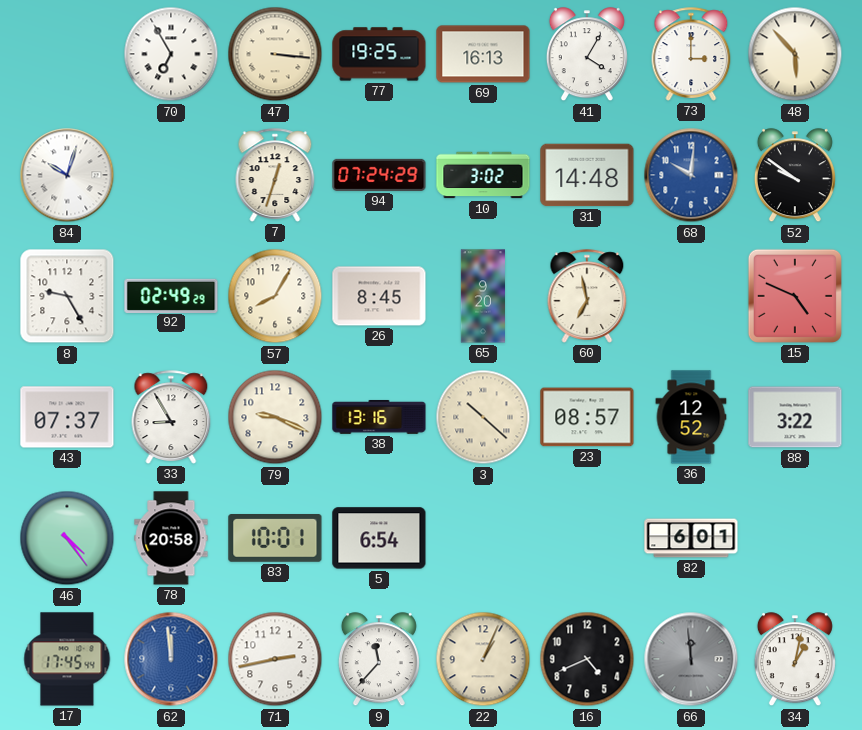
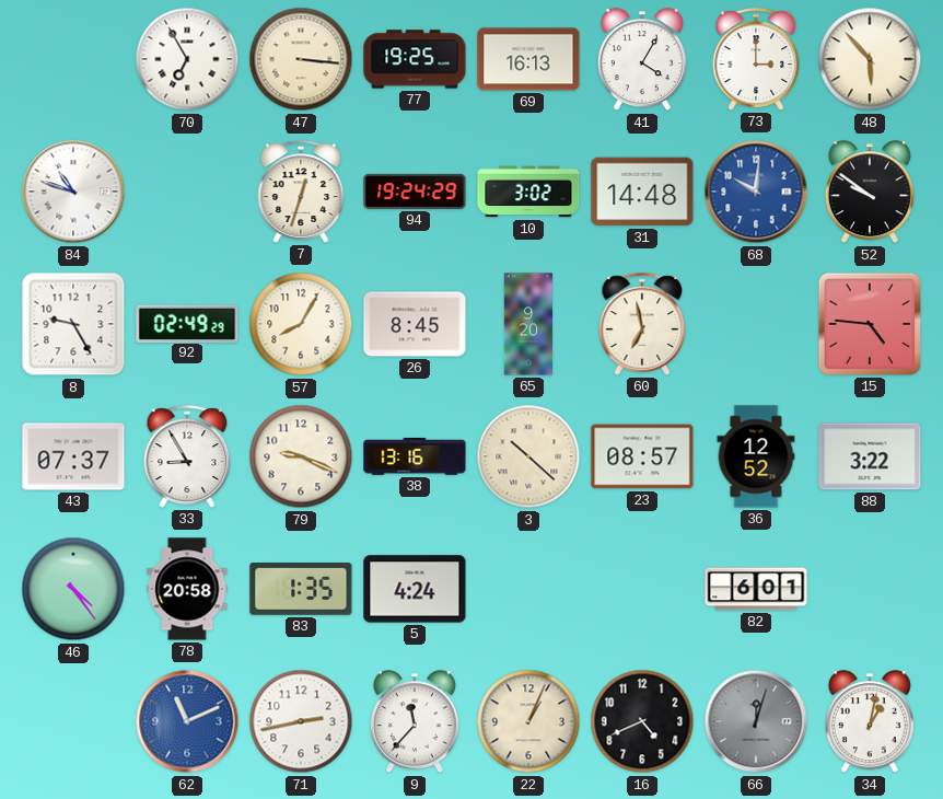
84: 10:03 -> 10:48
94: 07:24 -> 19:24
15: 4:49 -> 4:46
83: 10:01 -> 1:35
5: 6:54 -> 4:24
17: 17:45 -> none
62: 11:59 -> 11:11
66: 11:59 -> 12:03
